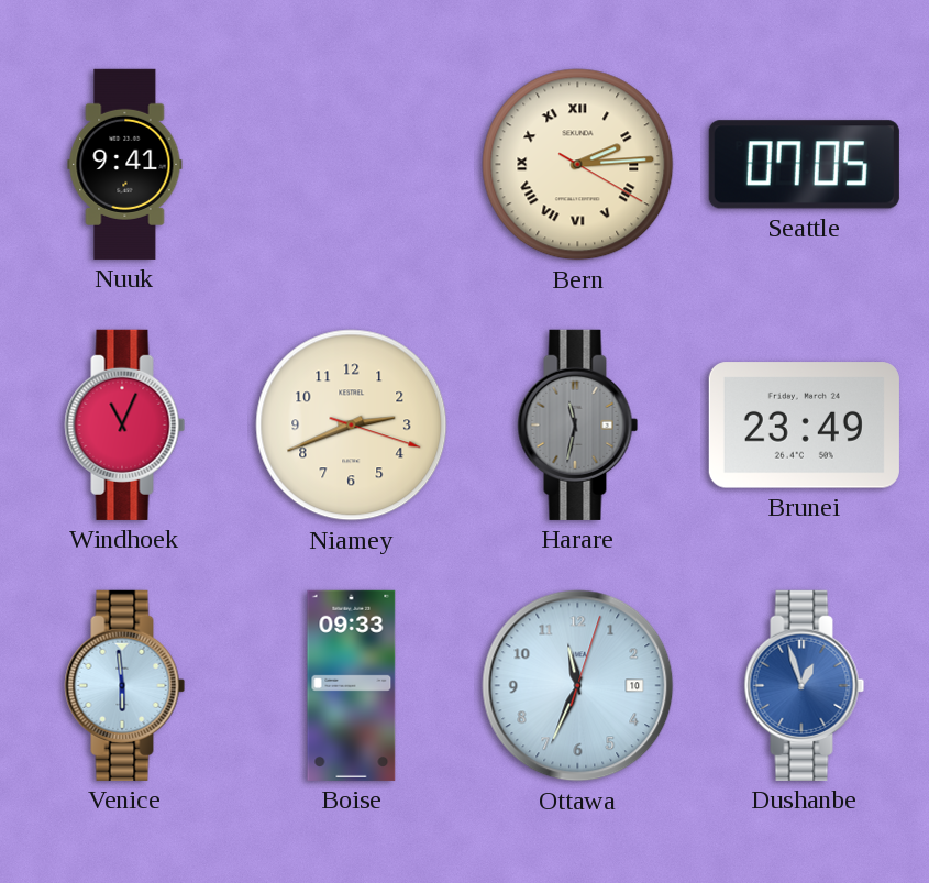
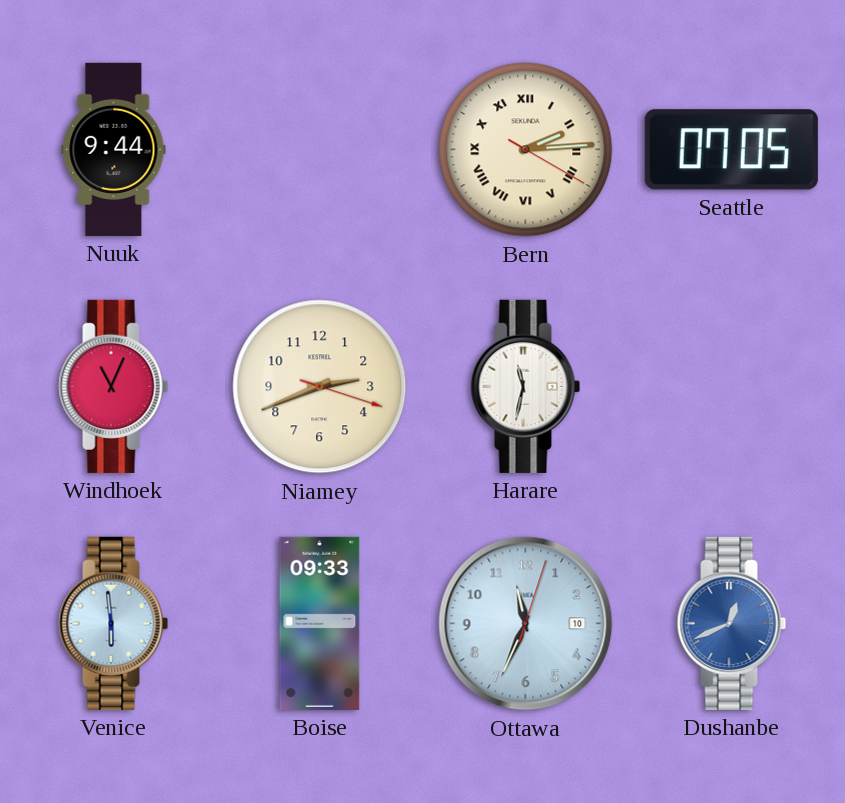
Nuuk: 9:41 -> 9:44
Harare dial: grey -> white
Brunei: 23:49 -> none
Dushanbe: 12:57 -> 12:41
